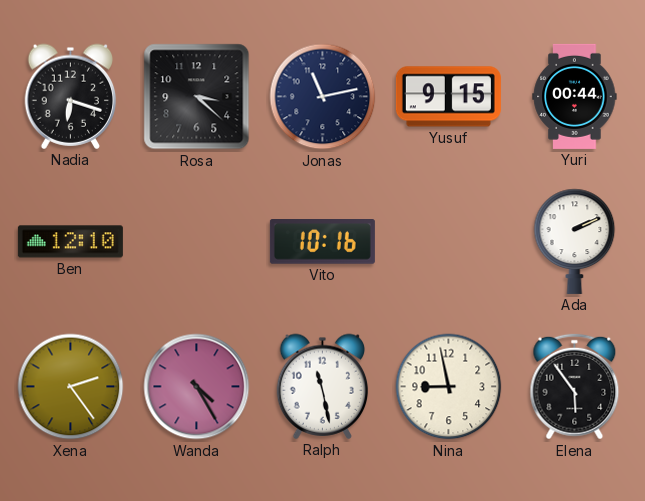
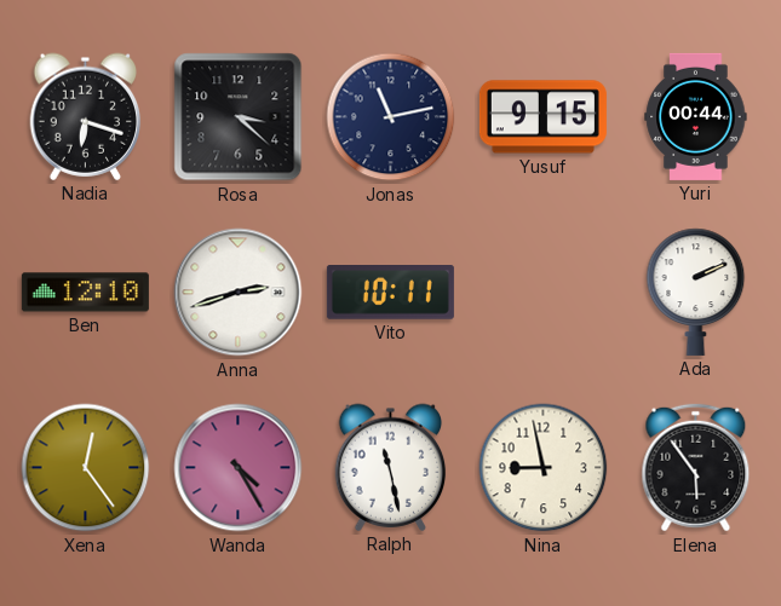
Anna: none -> 2:42
Vito: 10:16 -> 10:11
Xena: 2:24 -> 12:24
